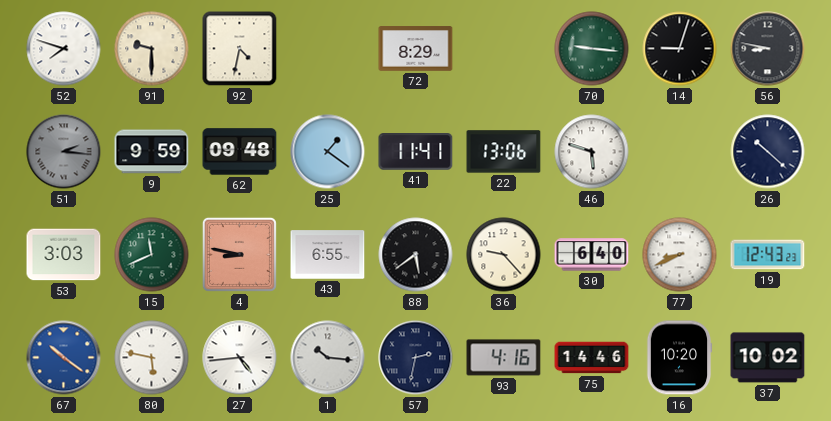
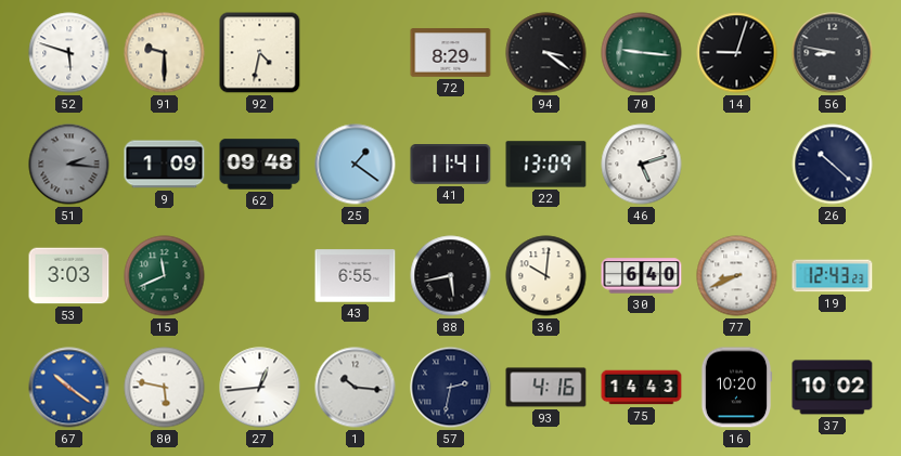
52: 7:48 -> 5:48
94: none -> 3:21
9: 9:59 -> 1:09
22: 13:06 -> 13:09
46: 5:48 -> 5:12
4: 8:47 -> none
88: 5:39 -> 5:43
36: 9:23 -> 10:01
27: 4:44 -> 12:44
75: 14:46 -> 14:43
